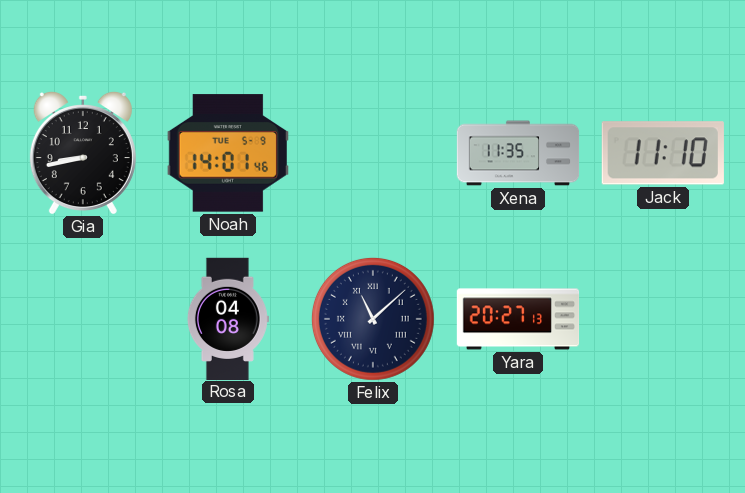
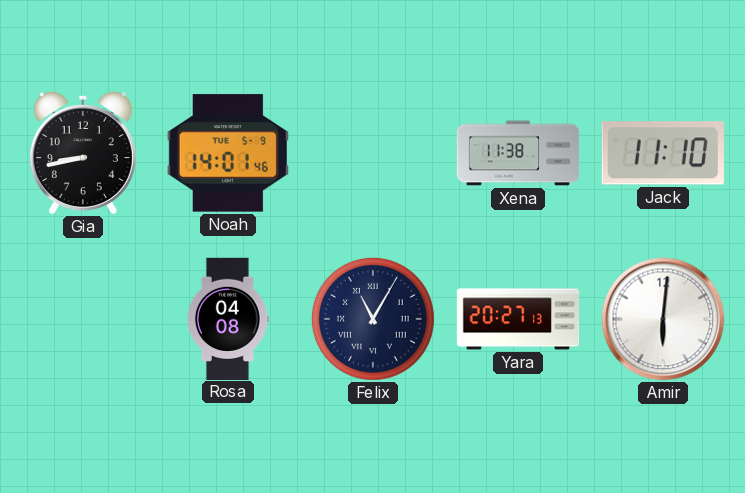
Xena: 11:35 -> 11:38
Felix: 11:08 -> 11:05
Amir: none -> 6:01
